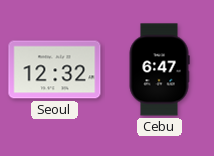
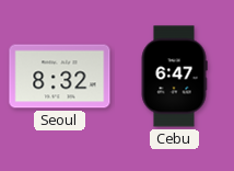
Seoul: 12:32 -> 8:32
